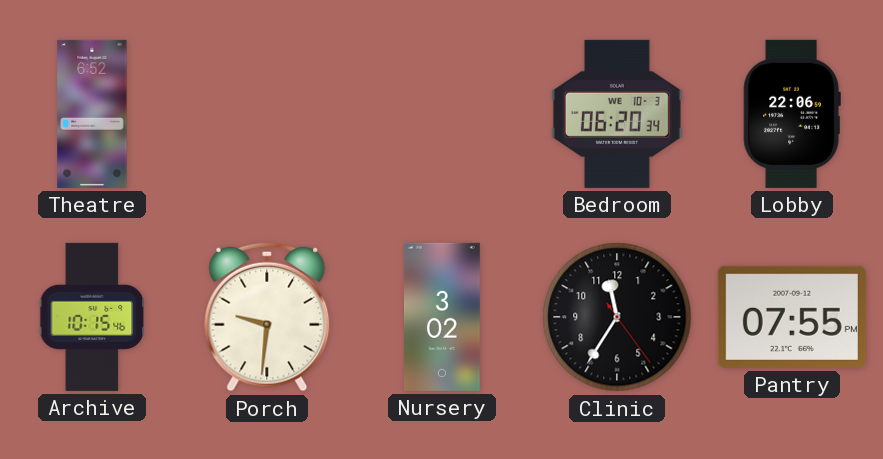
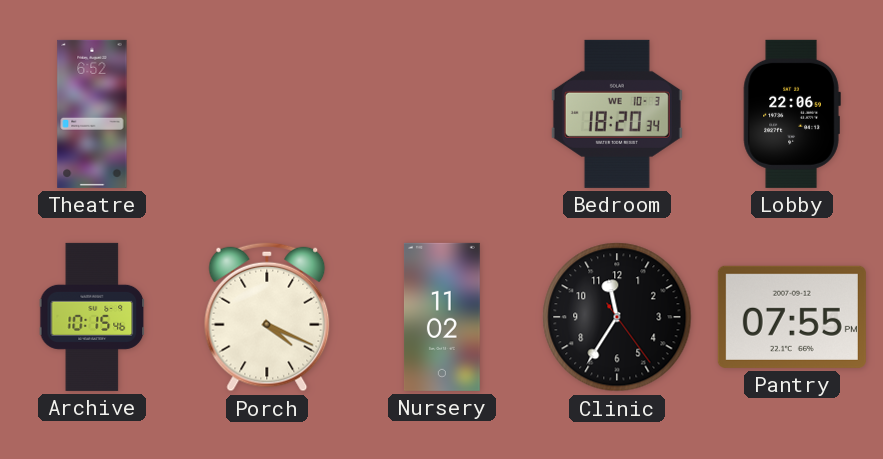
Bedroom: 06:20 -> 18:20
Porch: 9:31 -> 4:19
Nursery: 3:02 -> 11:02
